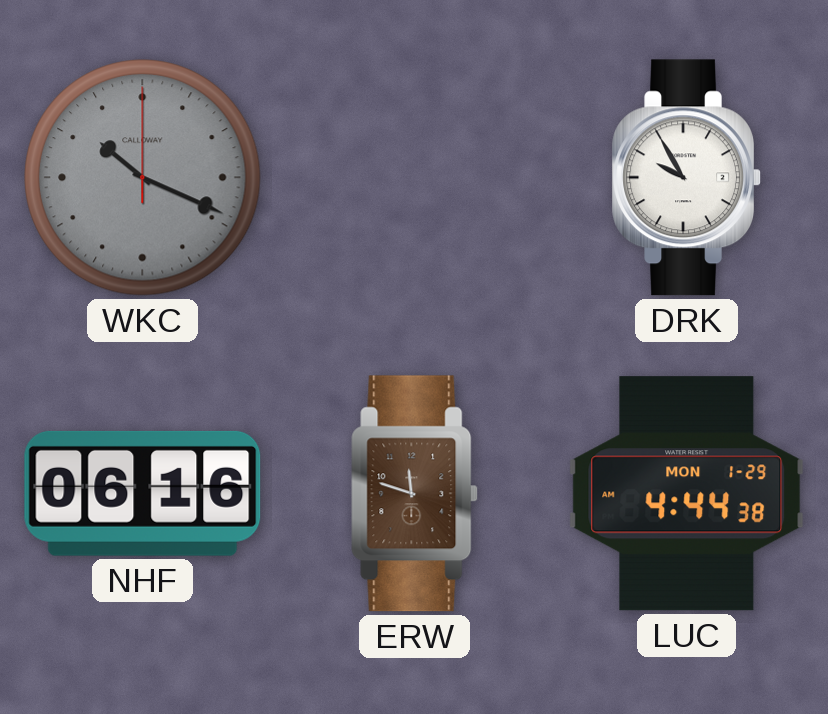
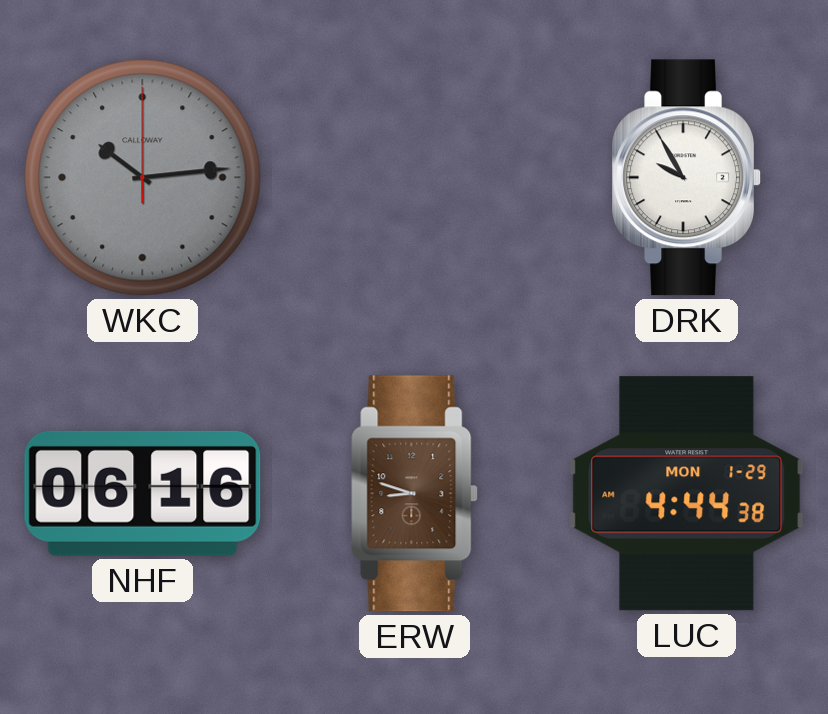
WKC: 10:19 -> 10:14
ERW: 11:48 -> 8:48
